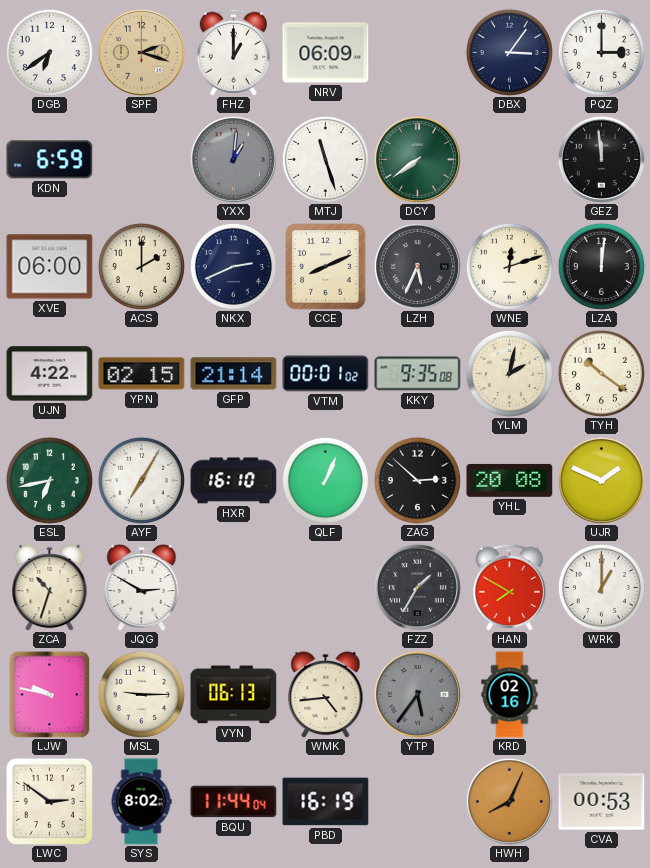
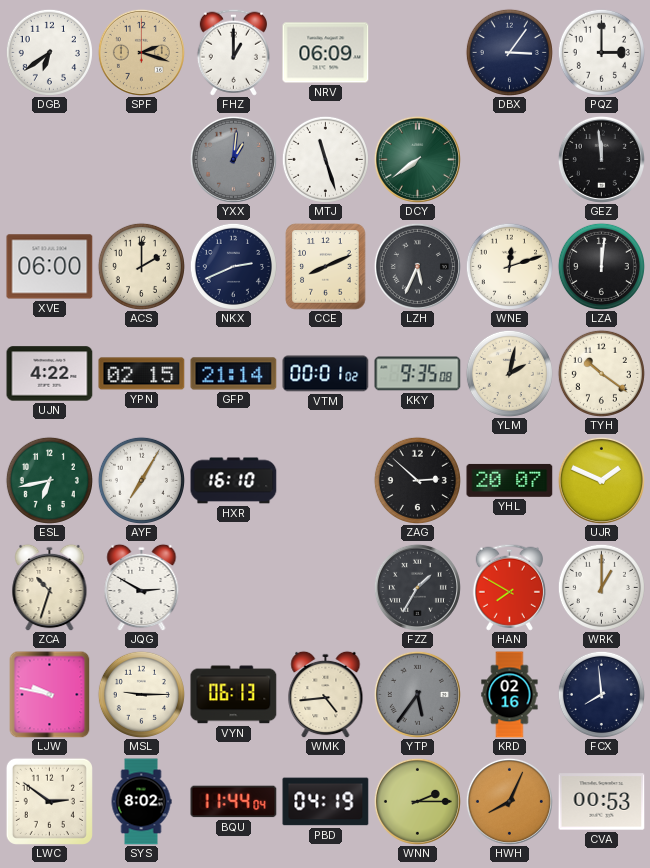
KDN: 6:59 -> none
QLF: 1:04 -> none
YHL: 20:08 -> 20:07
FCX: none -> 7:59
PBD: 16:19 -> 04:19
WNN: none -> 2:15
